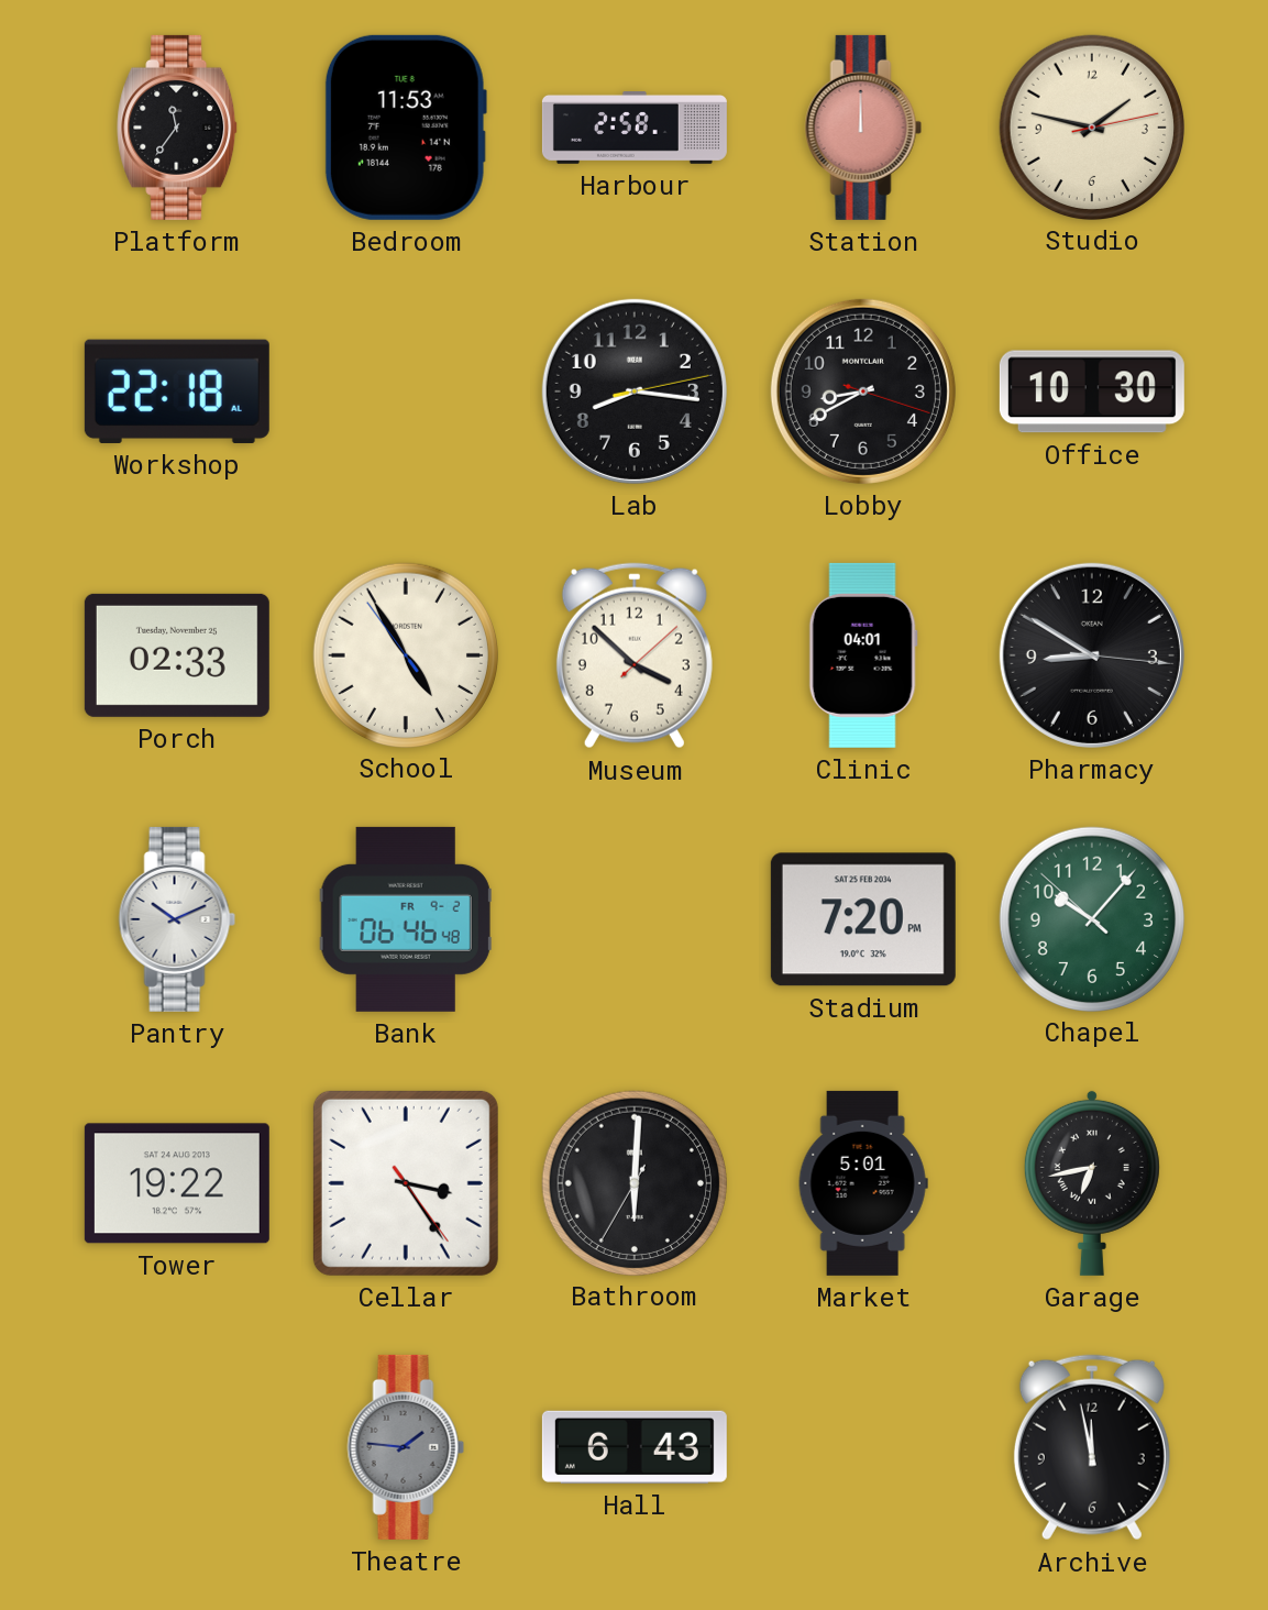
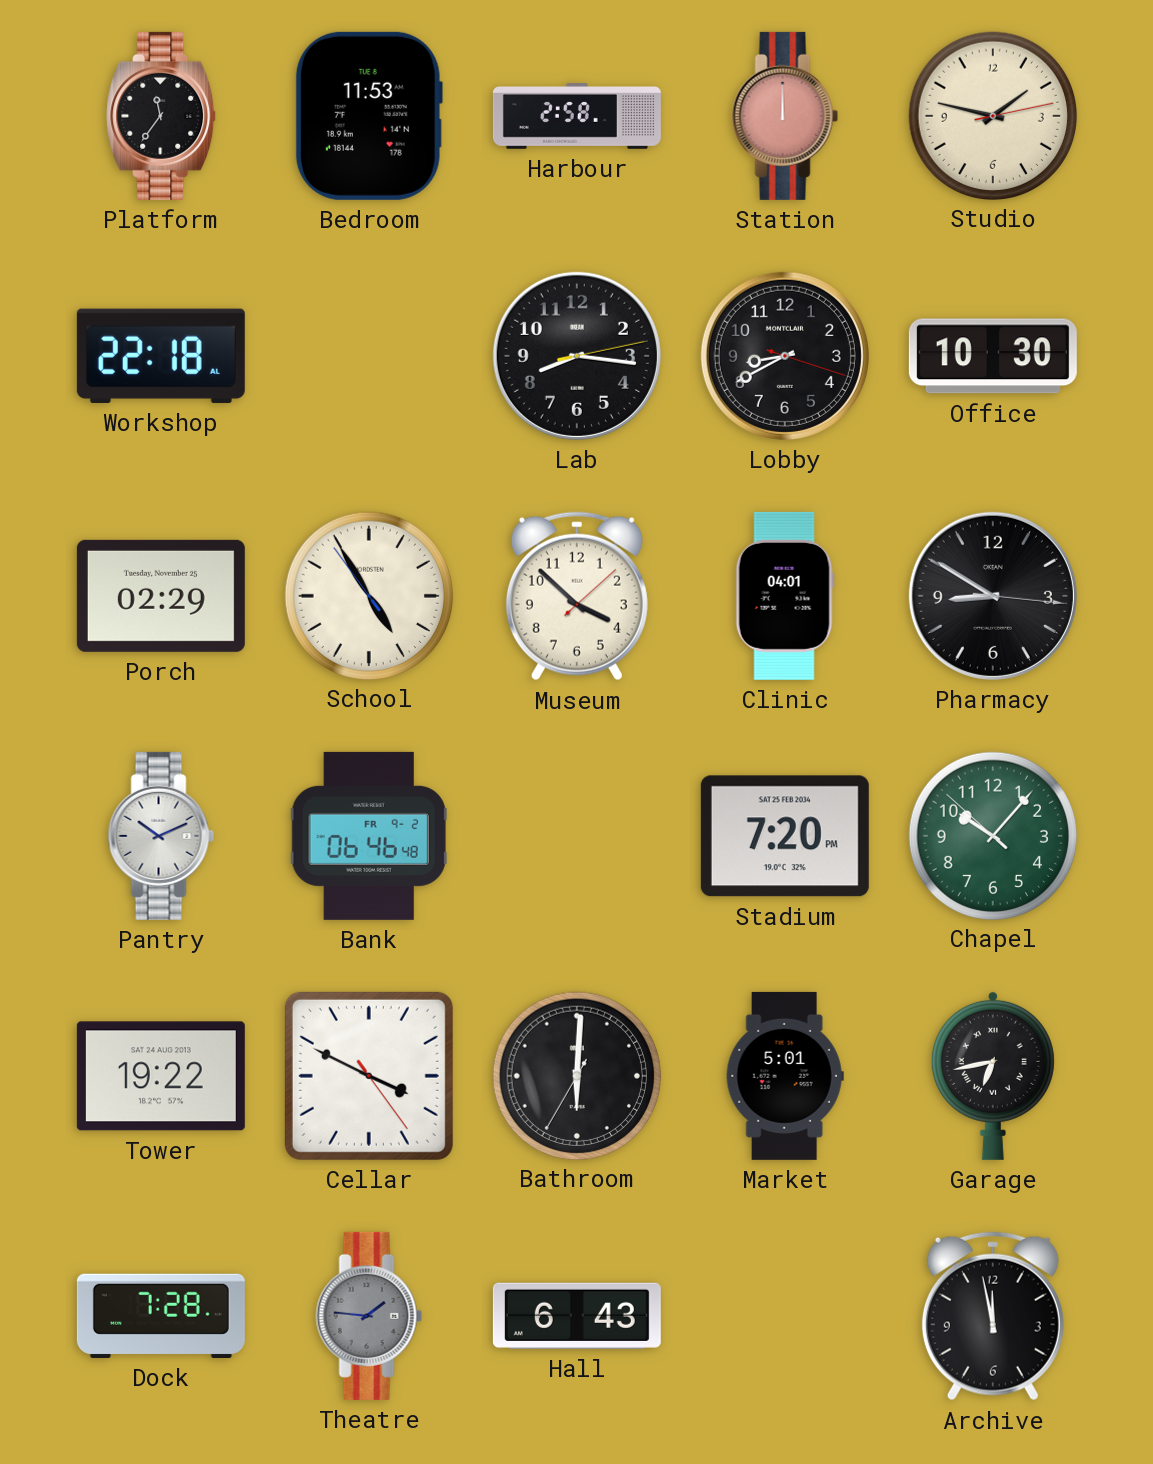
Porch: 02:33 -> 02:29
Cellar: 3:24 -> 3:49
Dock: none -> 7:28
